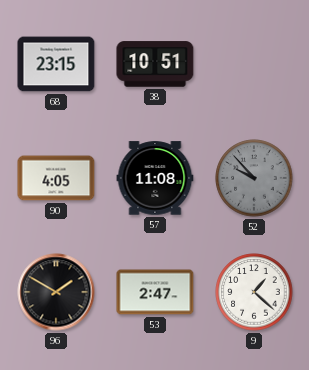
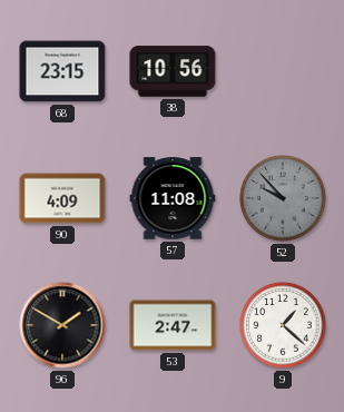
38: 10:51 -> 10:56
90: 4:05 -> 4:09
